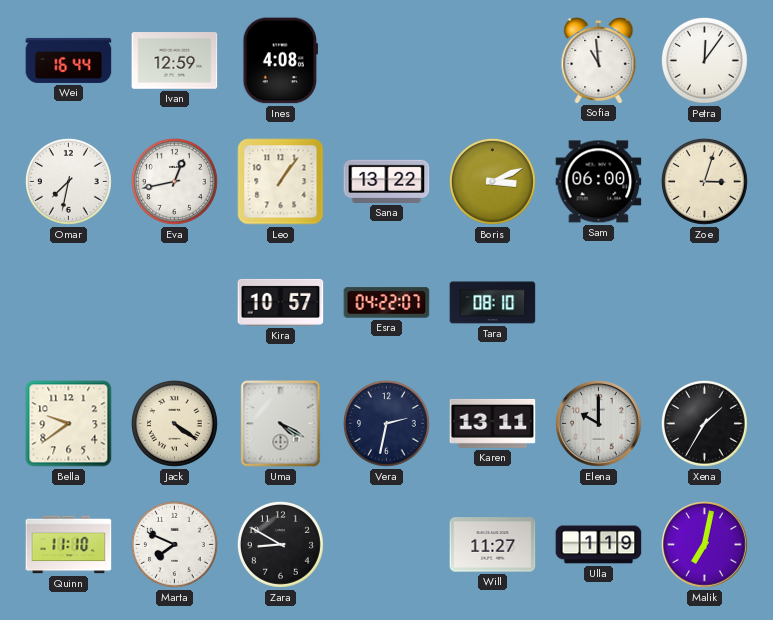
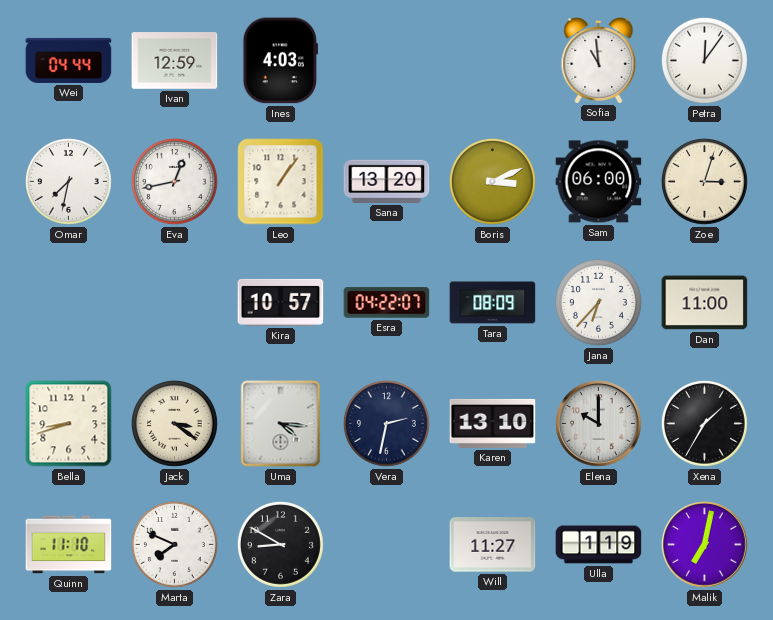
Wei: 16:44 -> 04:44
Ines: 4:08 -> 4:03
Sana: 13:22 -> 13:20
Tara: 08:10 -> 08:09
Jana: none -> 6:37
Dan: none -> 11:00
Bella: 9:39 -> 8:42
Jack: 4:21 -> 3:21
Uma: 4:20 -> 4:16
Karen: 13:11 -> 13:10
